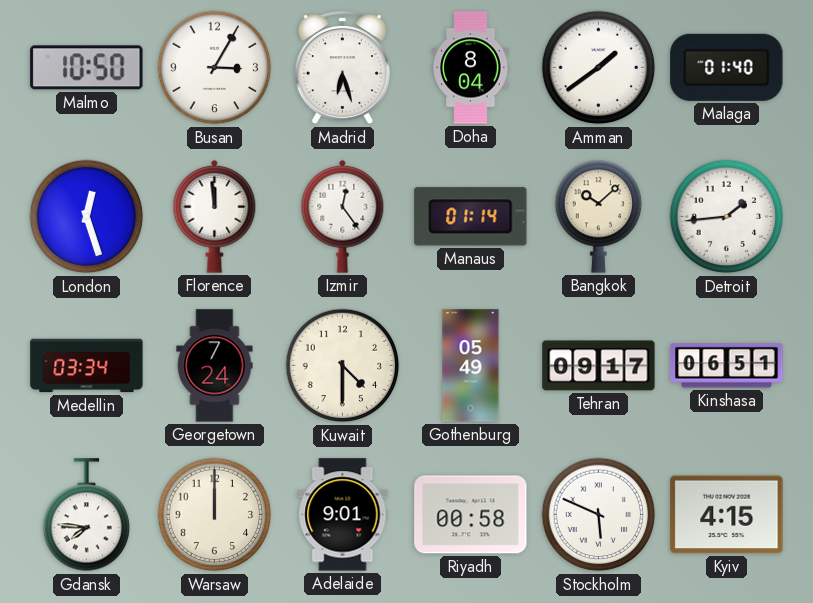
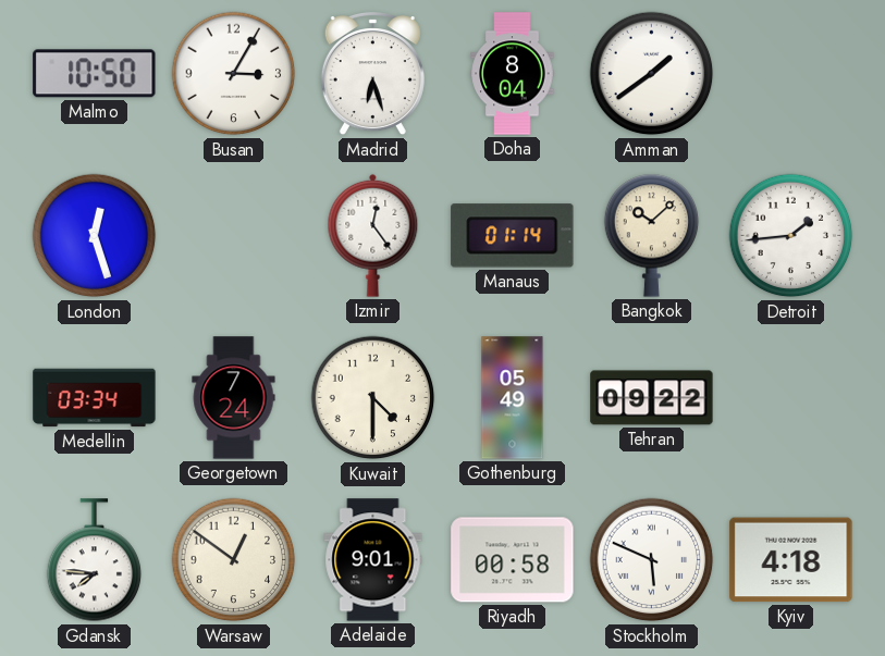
Malaga: 01:40 -> none
Florence: 11:59 -> none
Tehran: 09:17 -> 09:22
Kinshasa: 06:51 -> none
Warsaw: 12:00 -> 12:51
Kyiv: 4:15 -> 4:18
